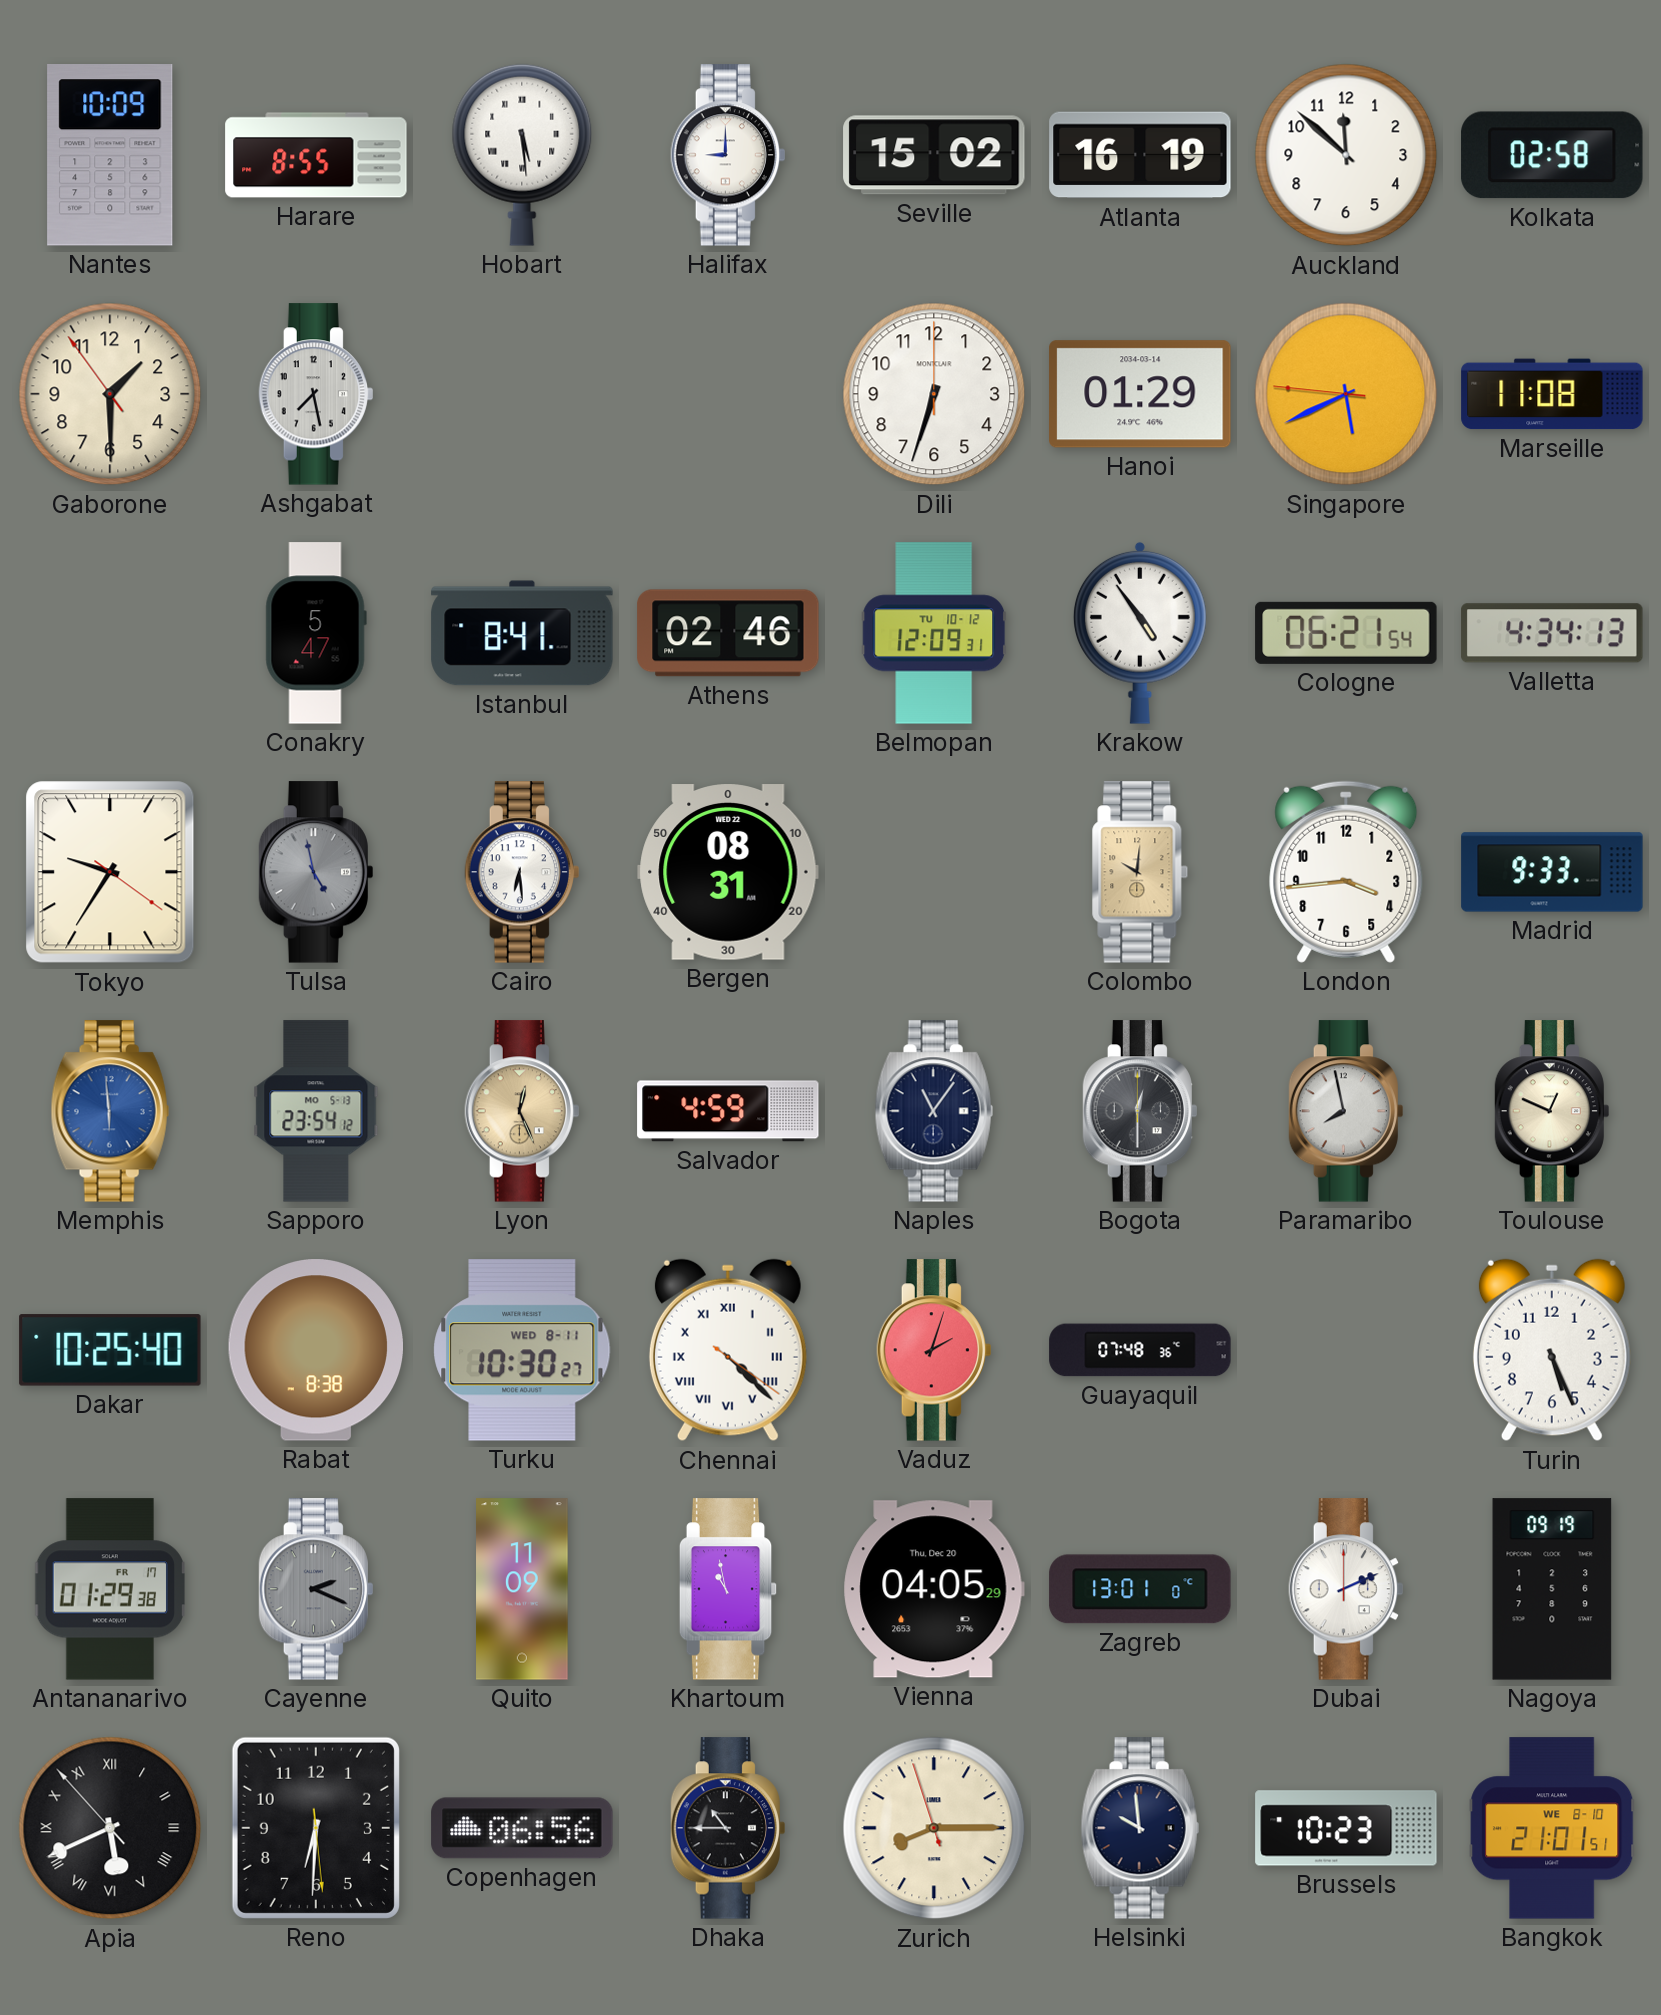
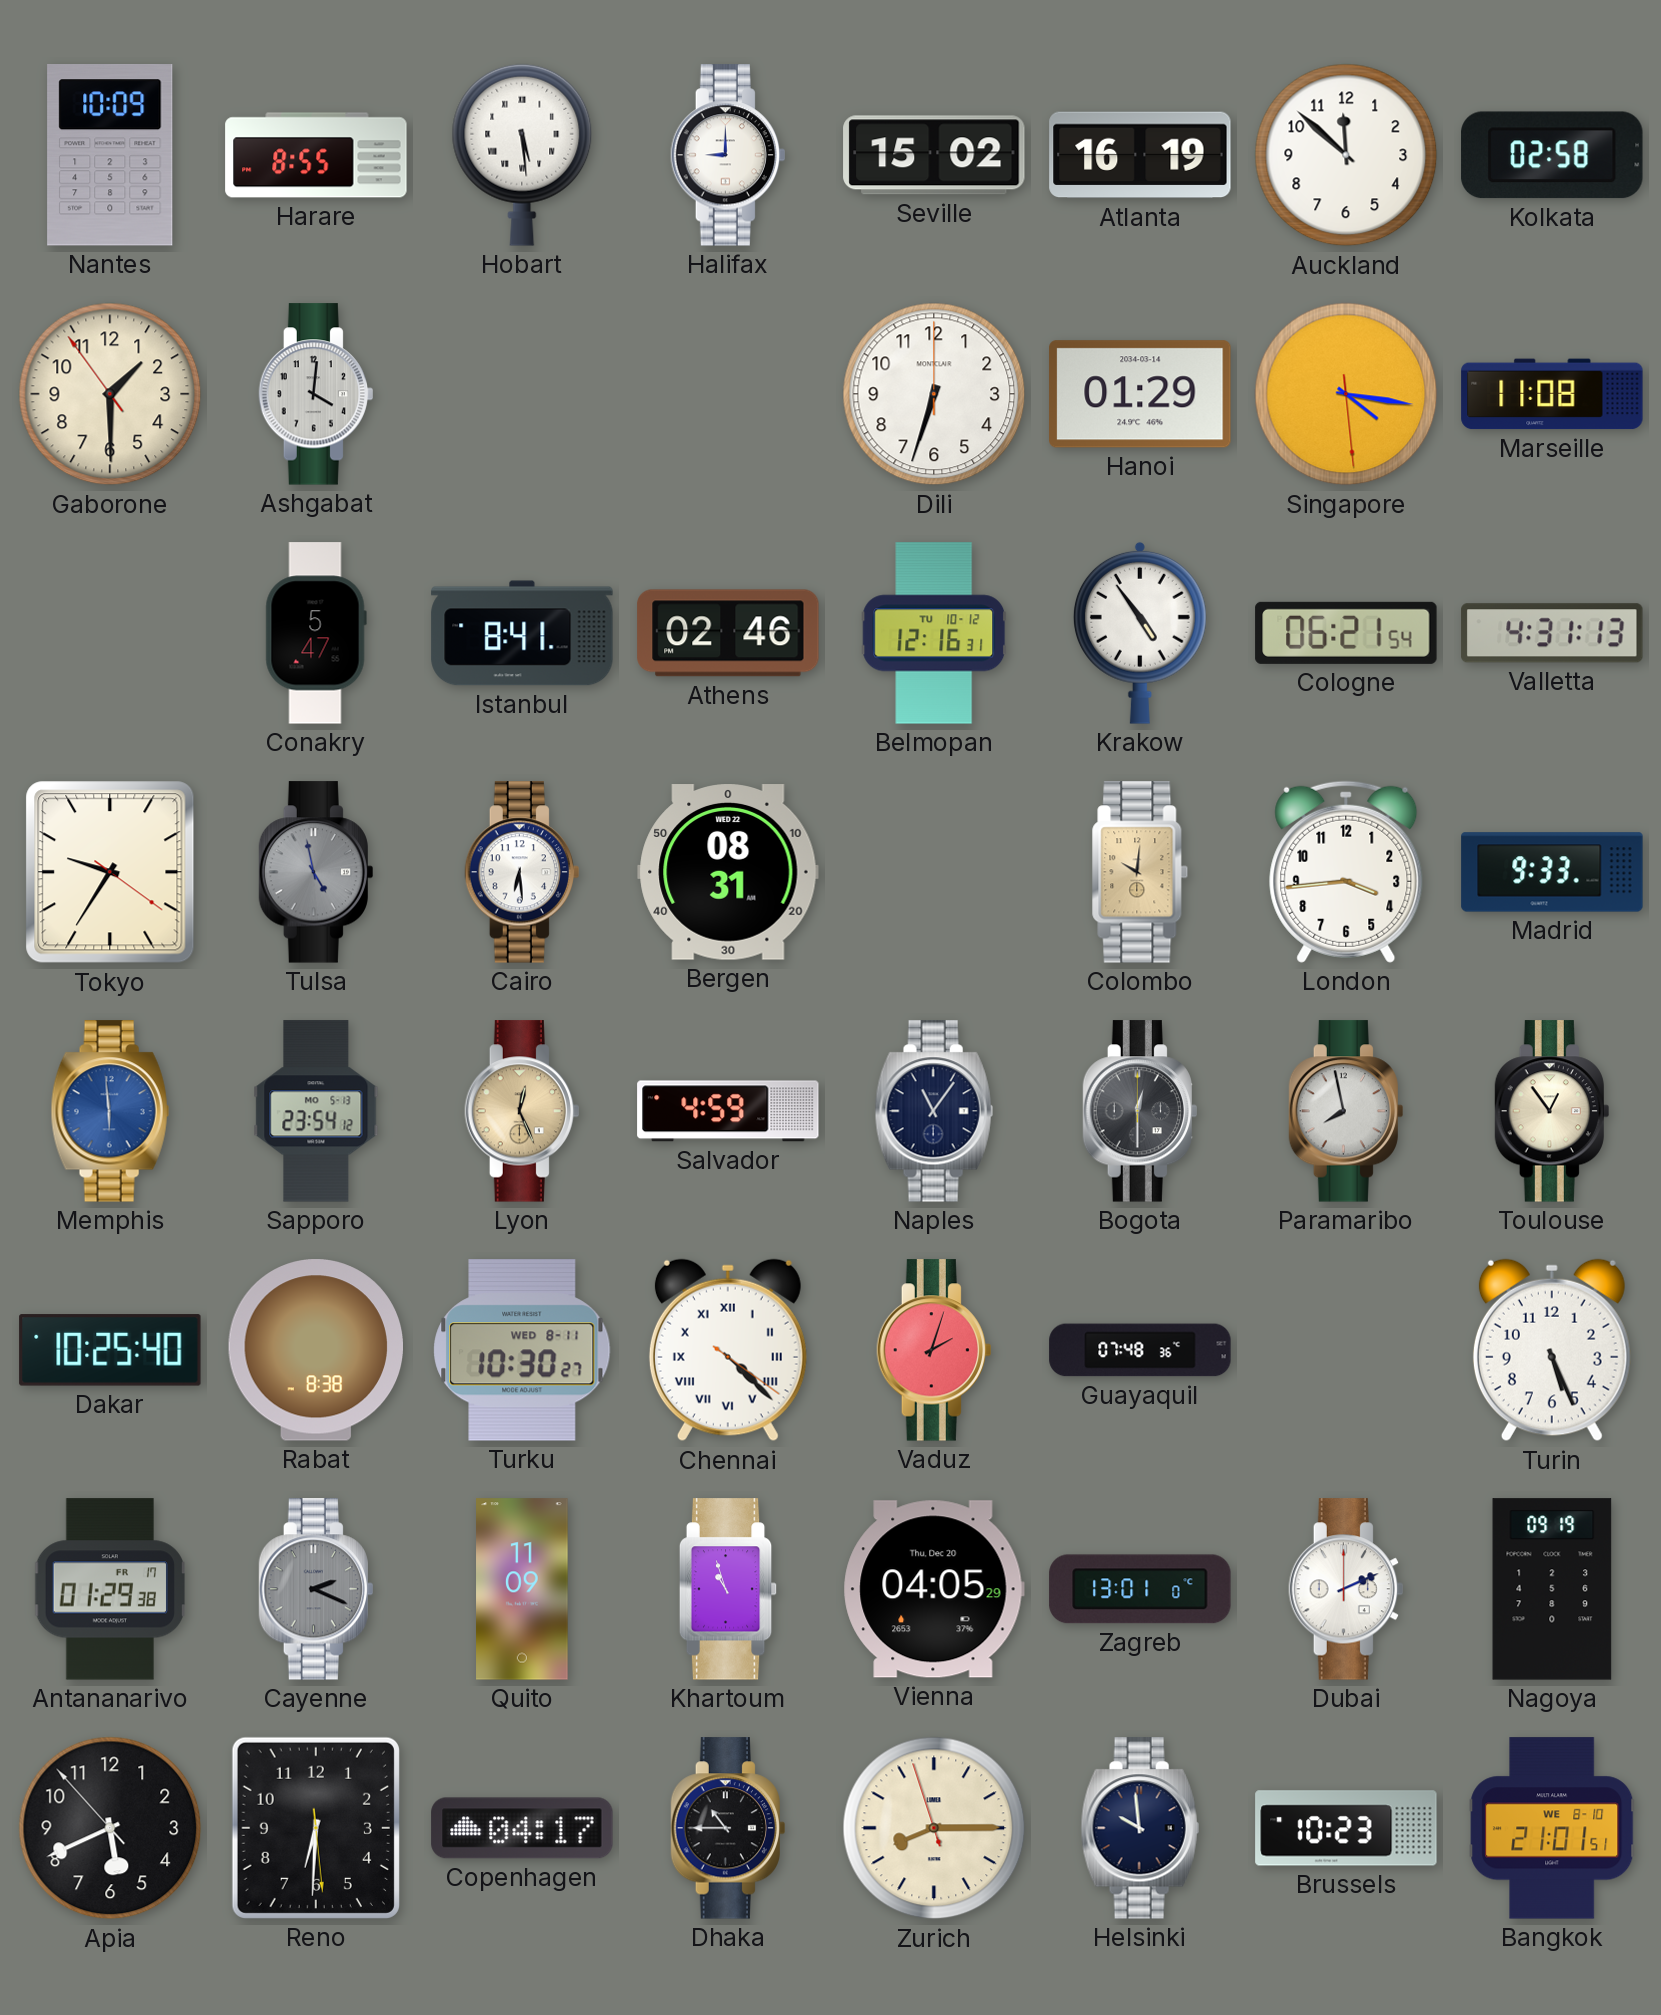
Ashgabat: 7:28 -> 4:01
Singapore: 5:40 -> 4:16
Belmopan: 12:09 -> 12:16
Valletta: 4:34 -> 4:31
Toulouse: 12:49 -> 12:54
Khartoum: 10:58 -> 10:57
Apia numerals: Roman -> Arabic
Copenhagen: 06:56 -> 04:17
